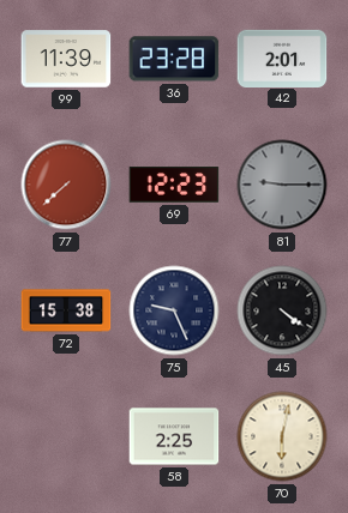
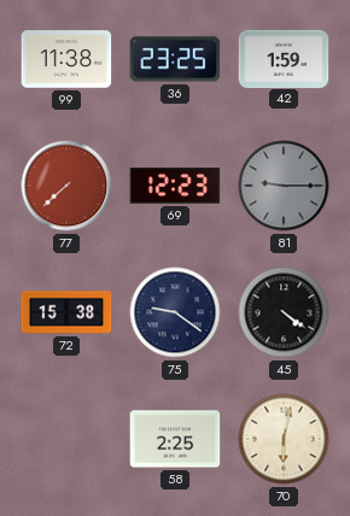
99: 11:39 -> 11:38
36: 23:28 -> 23:25
42: 2:01 -> 1:59
75: 9:26 -> 9:21
